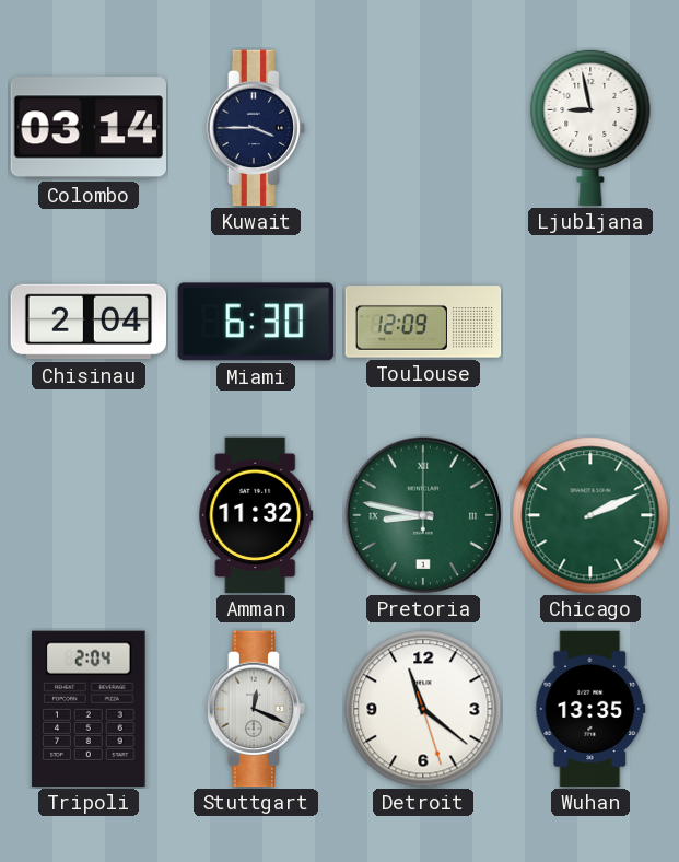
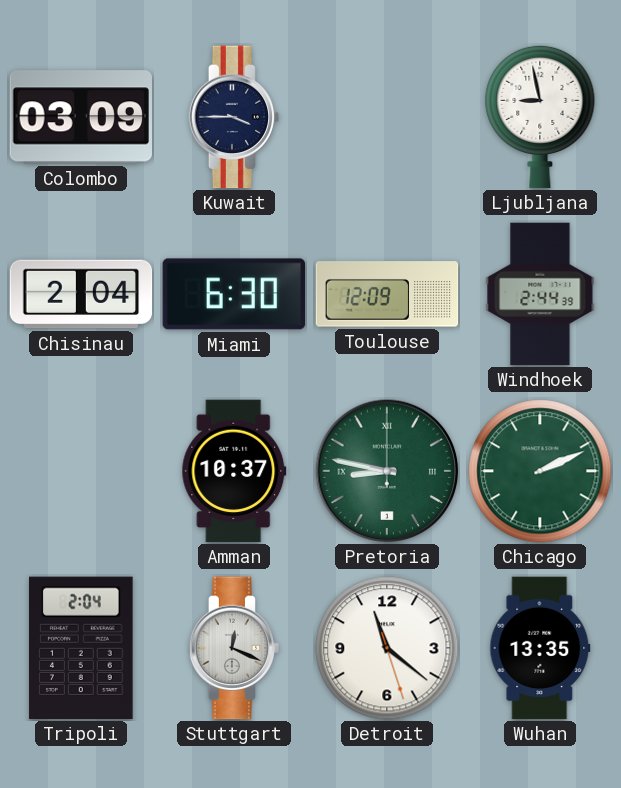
Colombo: 03:14 -> 03:09
Windhoek: none -> 2:44
Amman: 11:32 -> 10:37
